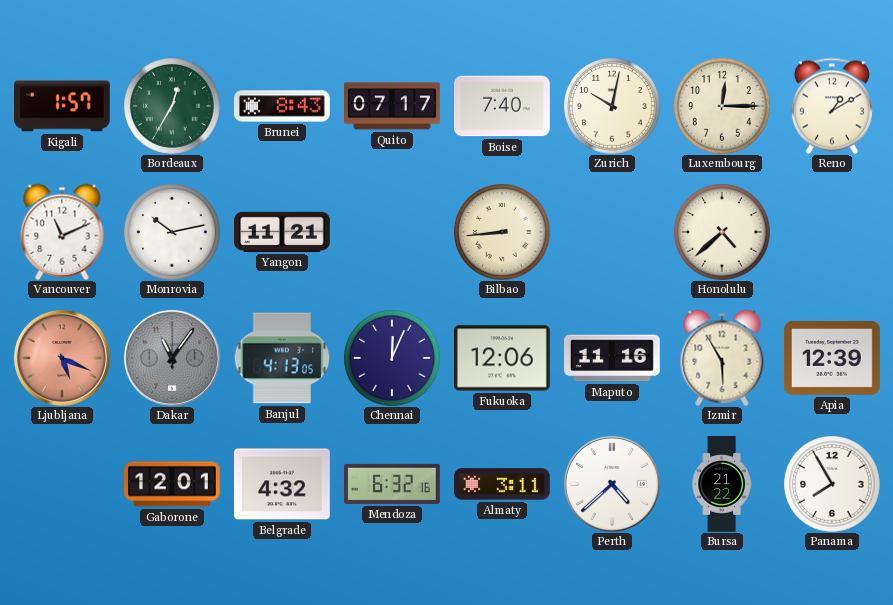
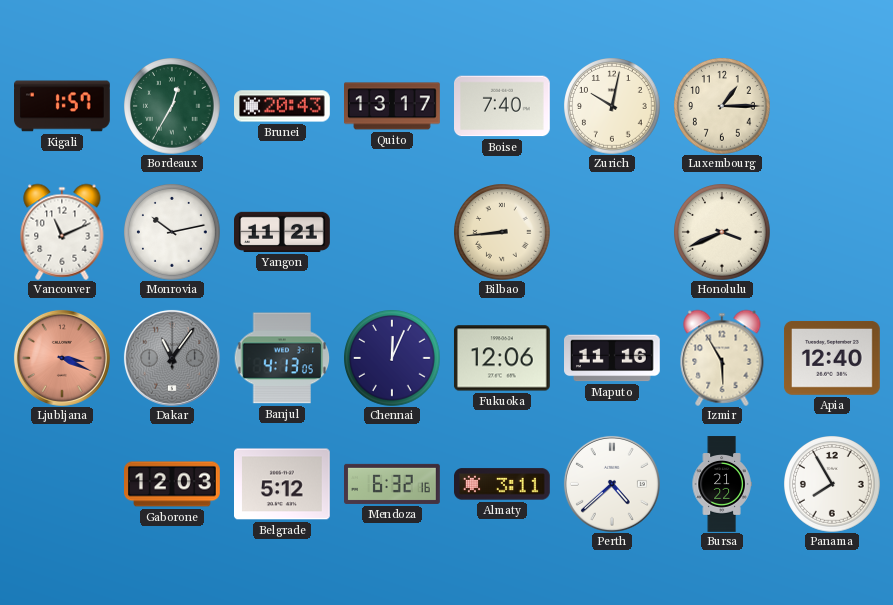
Brunei: 8:43 -> 20:43
Quito: 07:17 -> 13:17
Luxembourg: 12:15 -> 1:15
Reno: 1:10 -> none
Honolulu: 4:38 -> 3:41
Ljubljana: 5:19 -> 3:19
Apia: 12:39 -> 12:40
Gaborone: 12:01 -> 12:03
Belgrade: 4:32 -> 5:12
